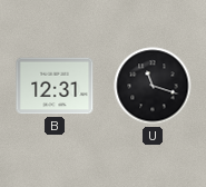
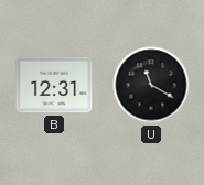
U: 11:18 -> 11:20
